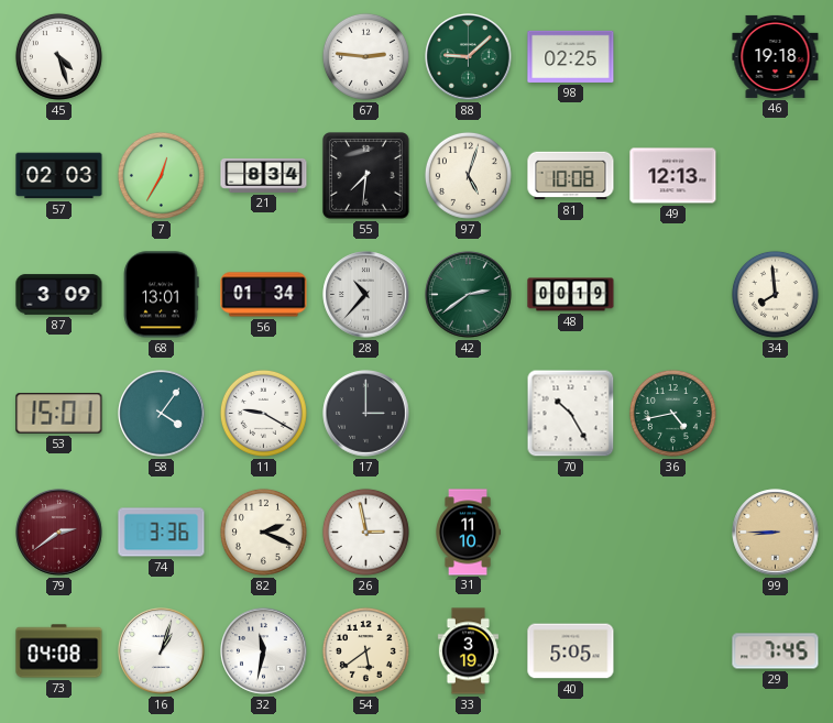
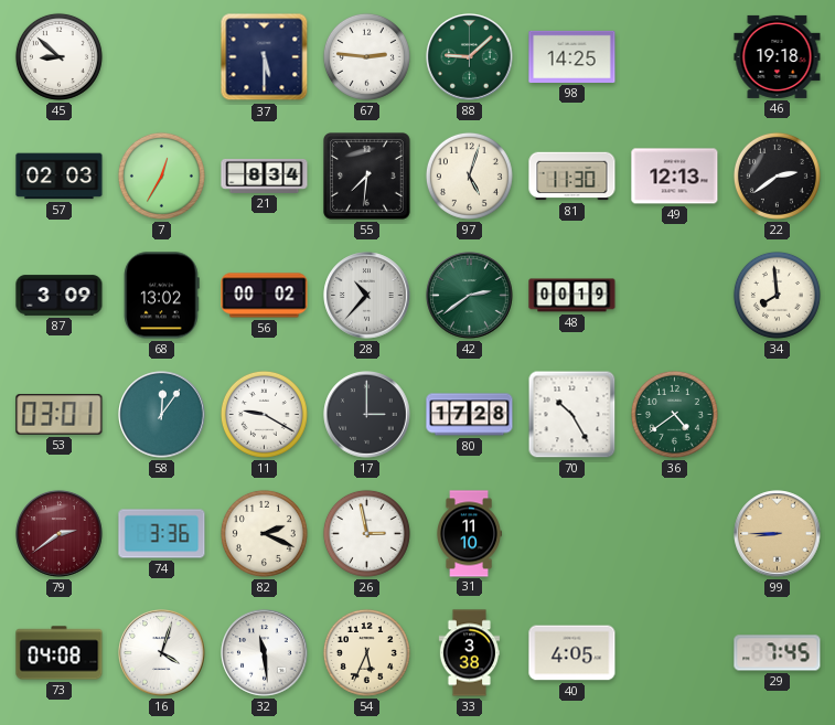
45: 4:27 -> 8:52
37: none -> 5:30
98: 02:25 -> 14:25
81: 10:08 -> 11:30
22: none -> 2:39
68: 13:01 -> 13:02
56: 01:34 -> 00:02
53: 15:01 -> 03:01
58: 4:06 -> 12:06
80: none -> 17:28
36: 4:43 -> 4:39
16: 1:03 -> 4:03
32: 11:32 -> 11:29
54: 5:39 -> 5:34
33: 3:19 -> 3:38
40: 5:05 -> 4:05
